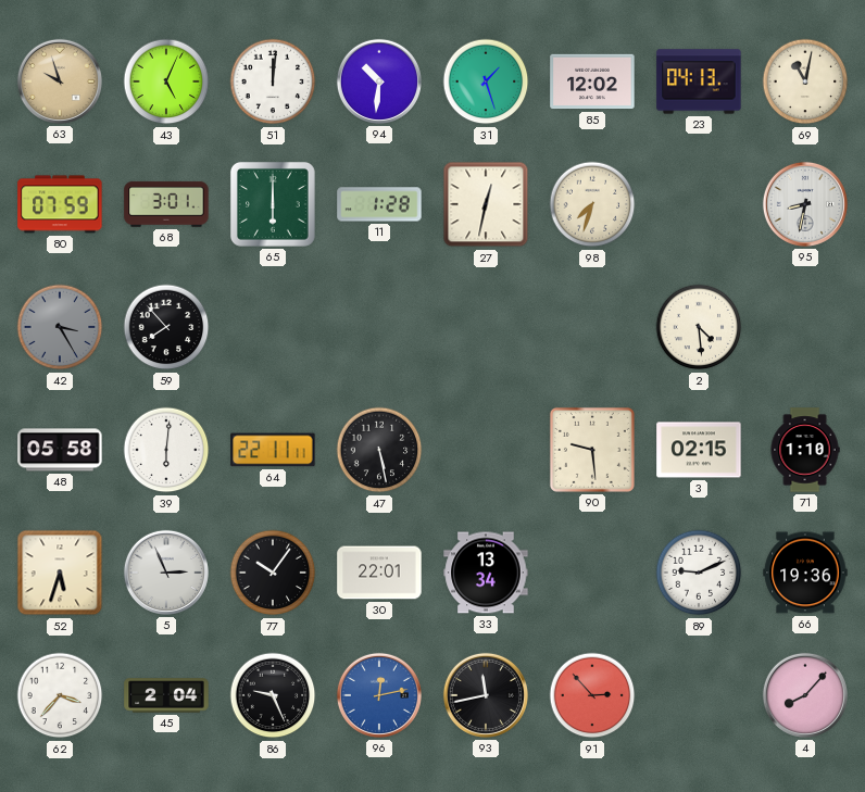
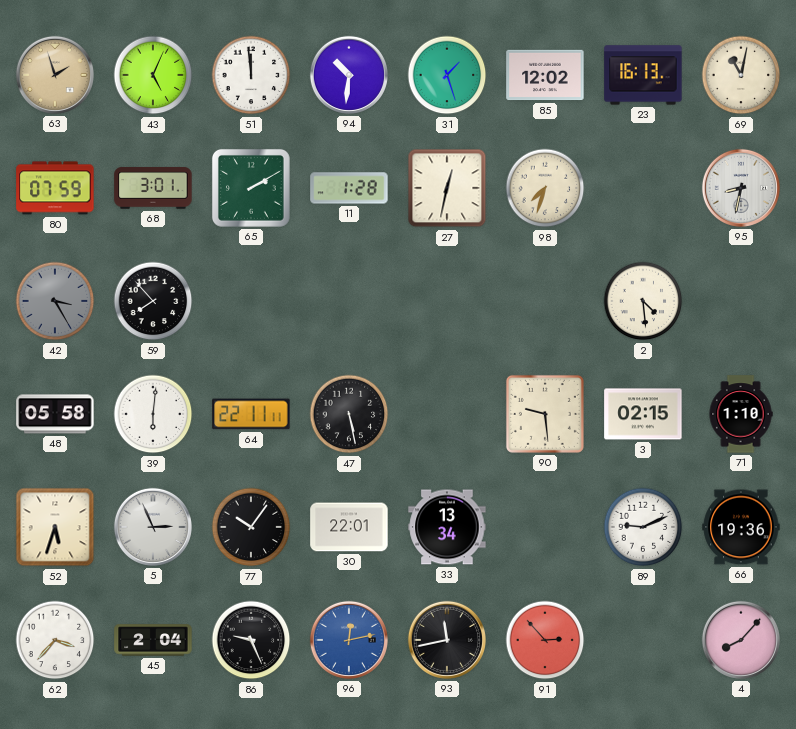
63: 9:57 -> 1:57
51: 12:01 -> 11:59
23: 04:13 -> 16:13
65: 6:00 -> 2:10
